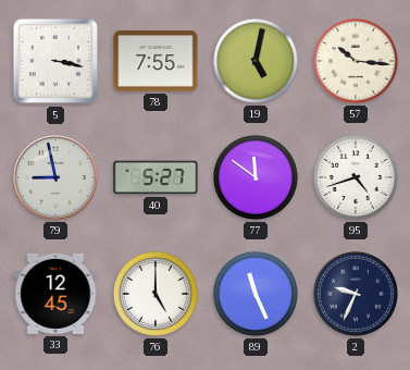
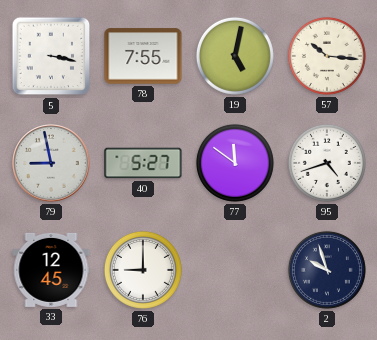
76: 5:00 -> 9:00
89: 11:26 -> none
2: 9:34 -> 9:57
